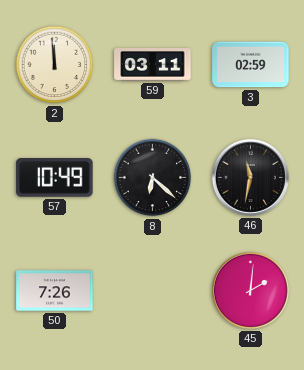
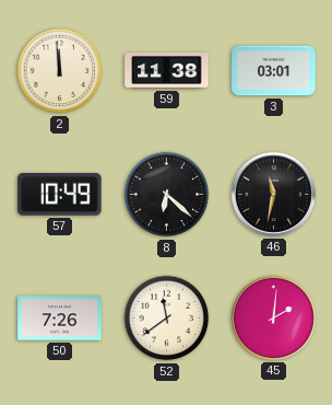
59: 03:11 -> 11:38
3: 02:59 -> 03:01
52: none -> 11:39
